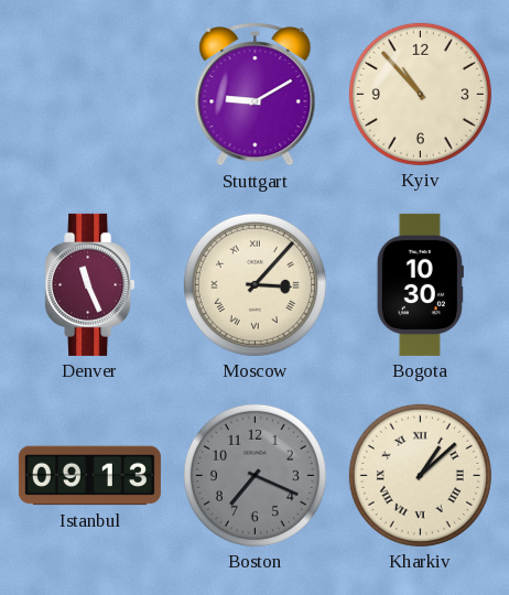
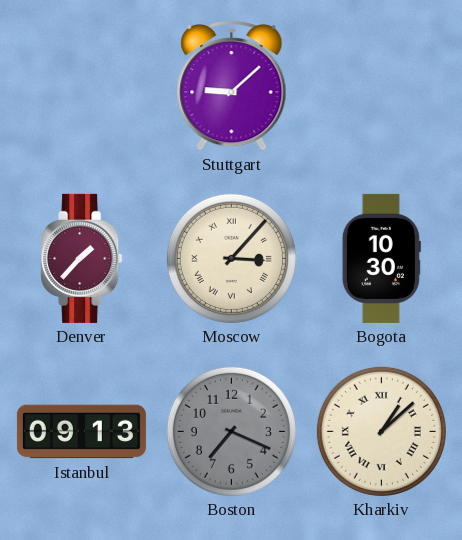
Stuttgart: 9:10 -> 9:08
Kyiv: 10:53 -> none
Denver: 11:26 -> 1:37
